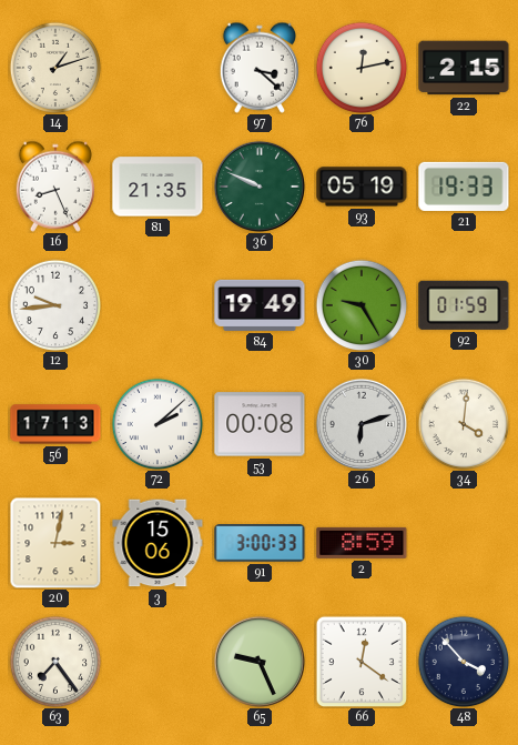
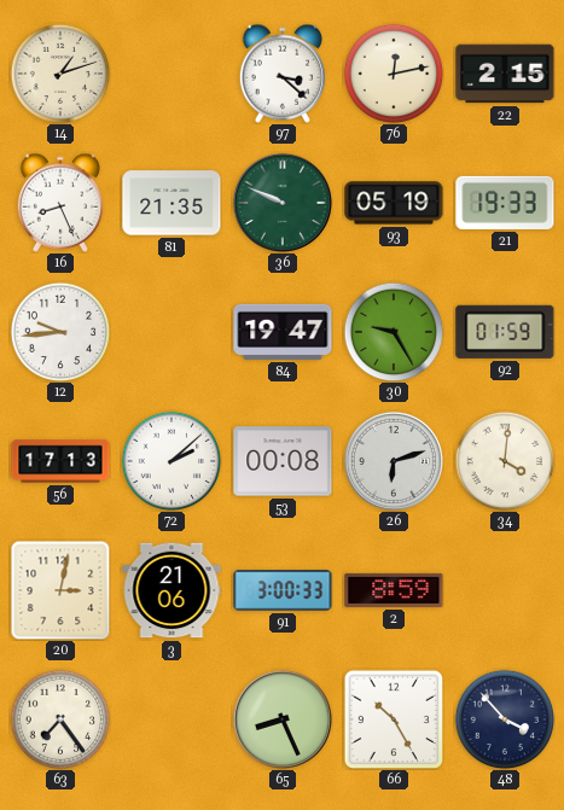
84: 19:49 -> 19:47
3: 15:06 -> 21:06
65: 9:26 -> 8:26
66: 12:21 -> 10:25
